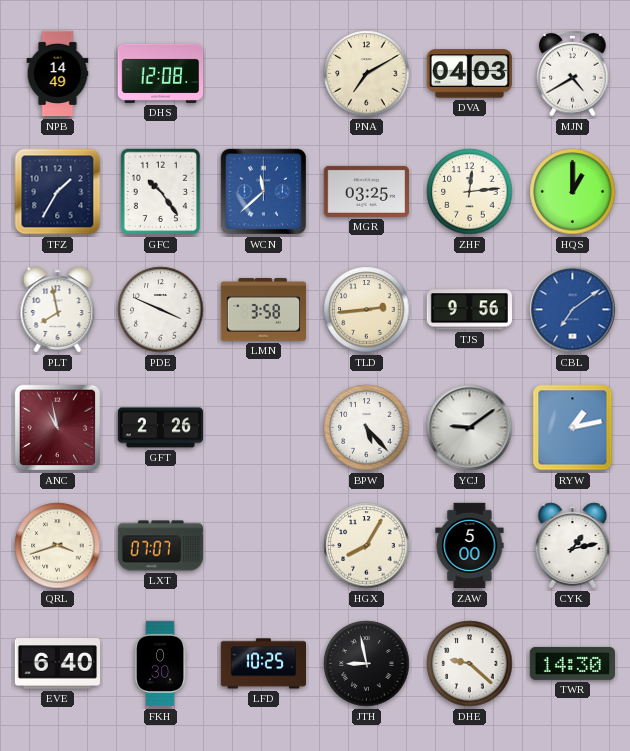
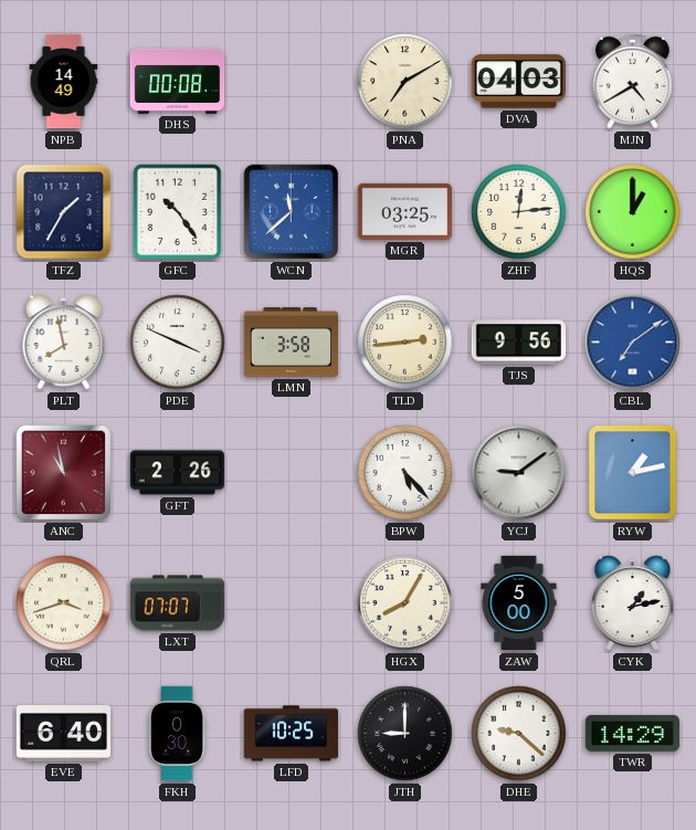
DHS: 12:08 -> 00:08
JTH: 8:58 -> 9:00
TWR: 14:30 -> 14:29
